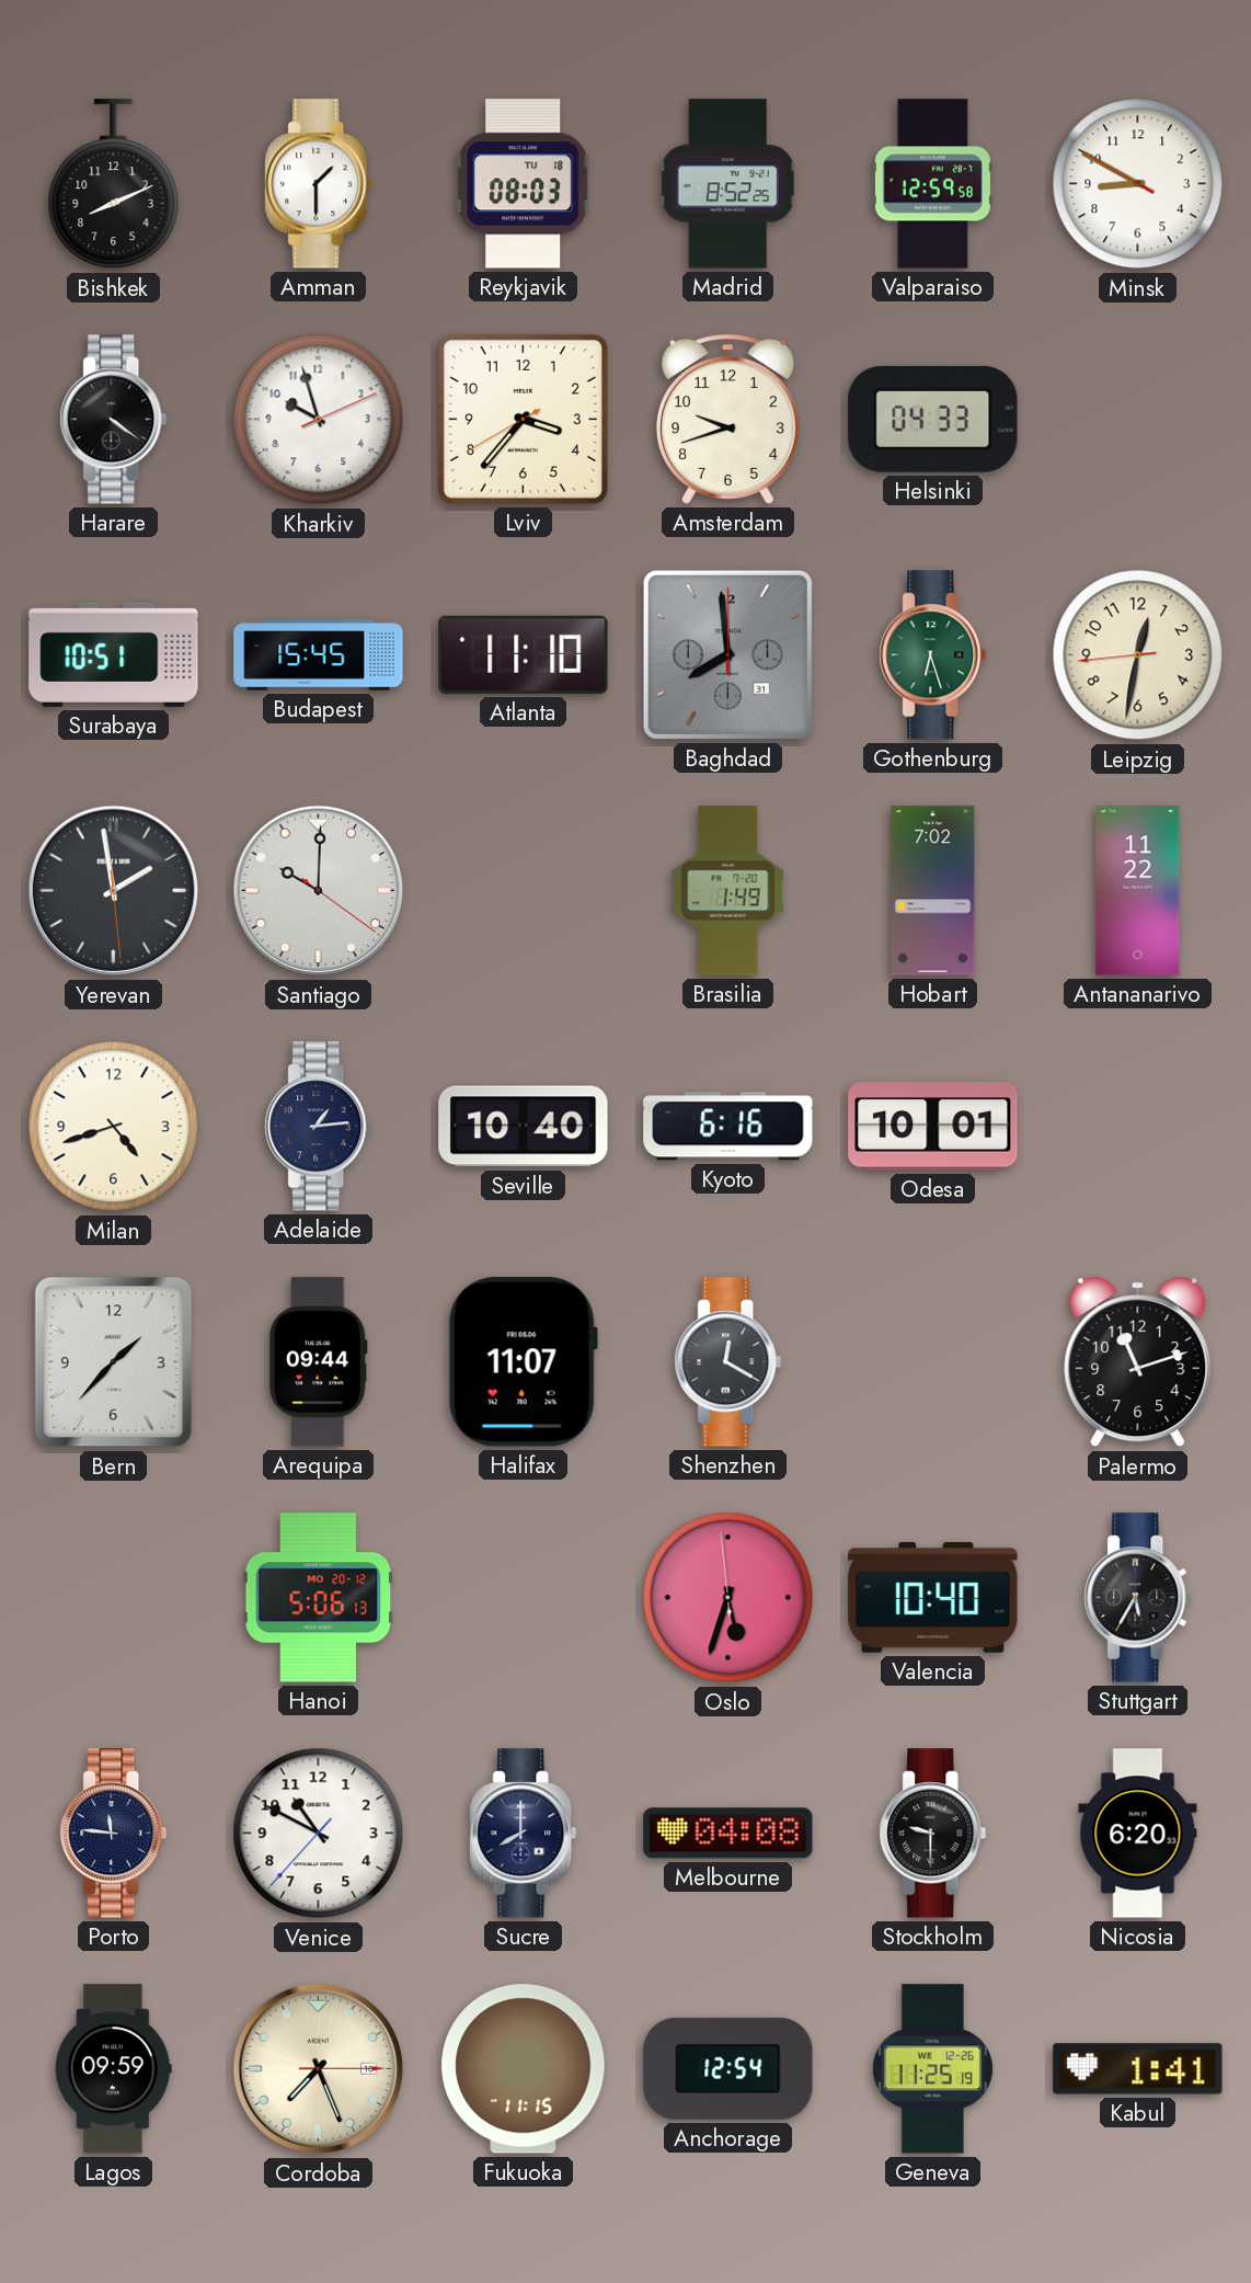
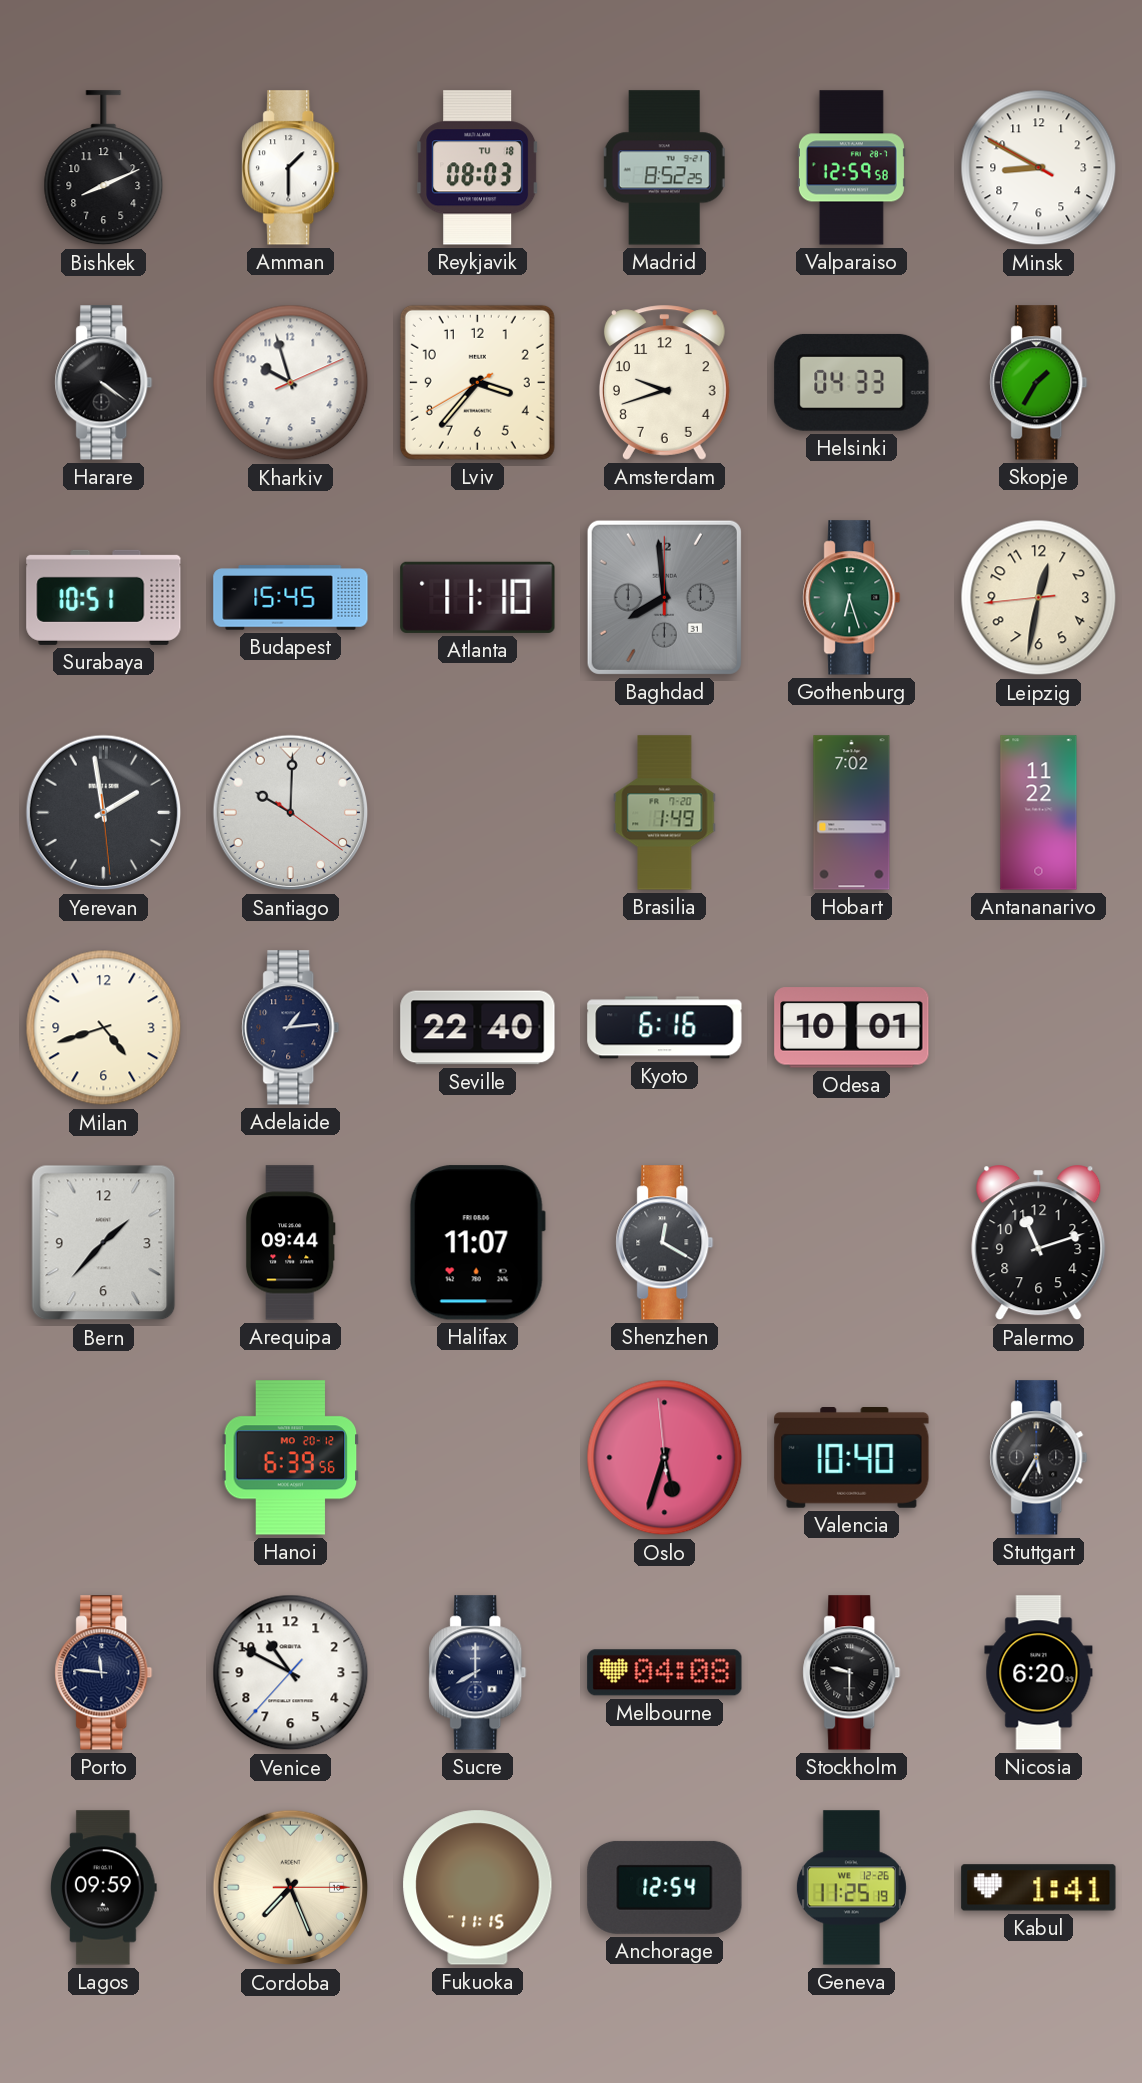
Skopje: none -> 1:35
Seville: 10:40 -> 22:40
Hanoi: 5:06 -> 6:39
